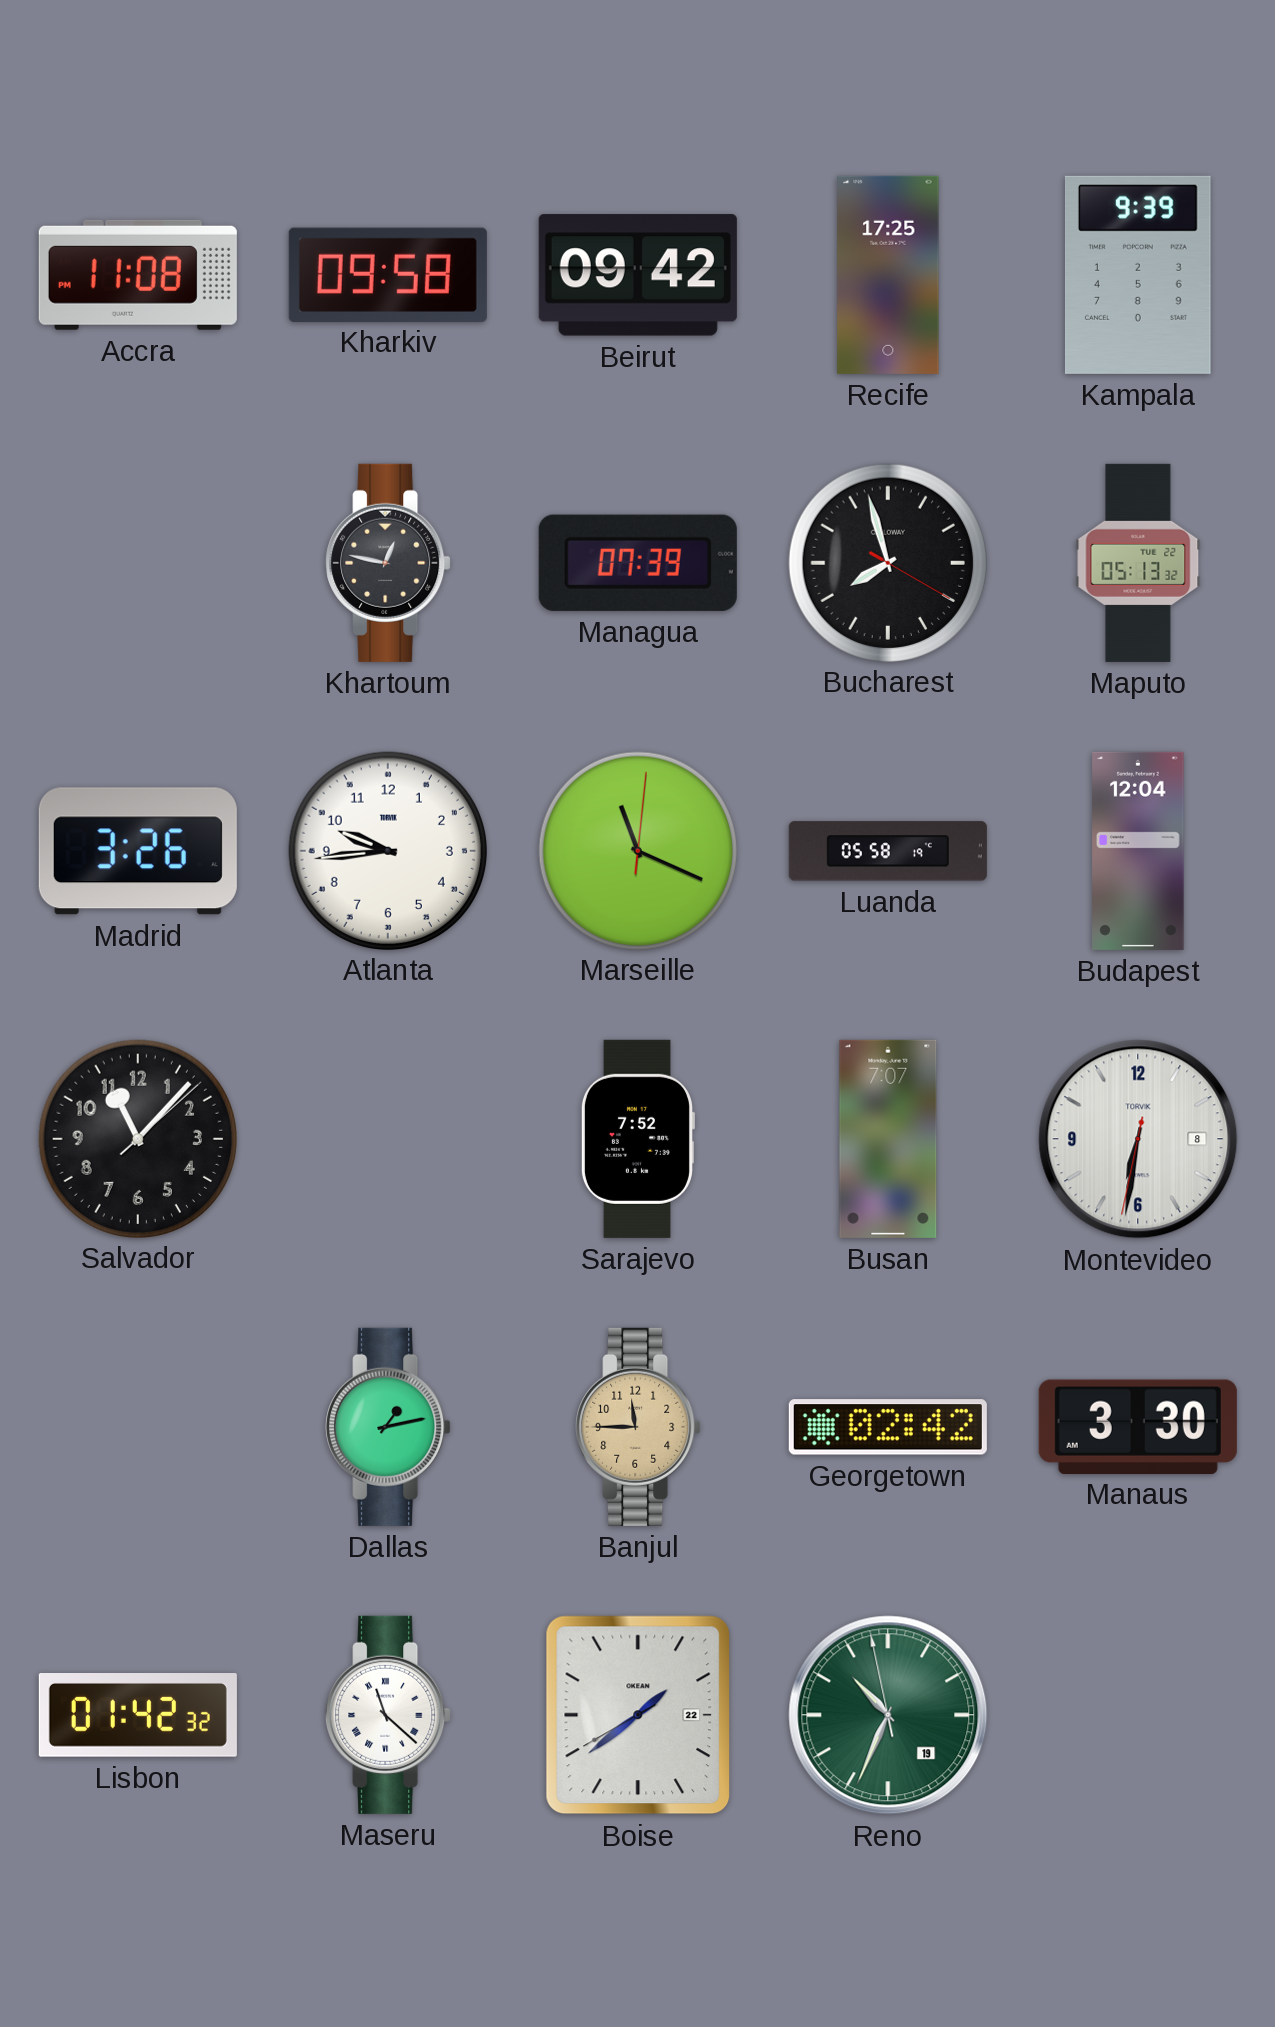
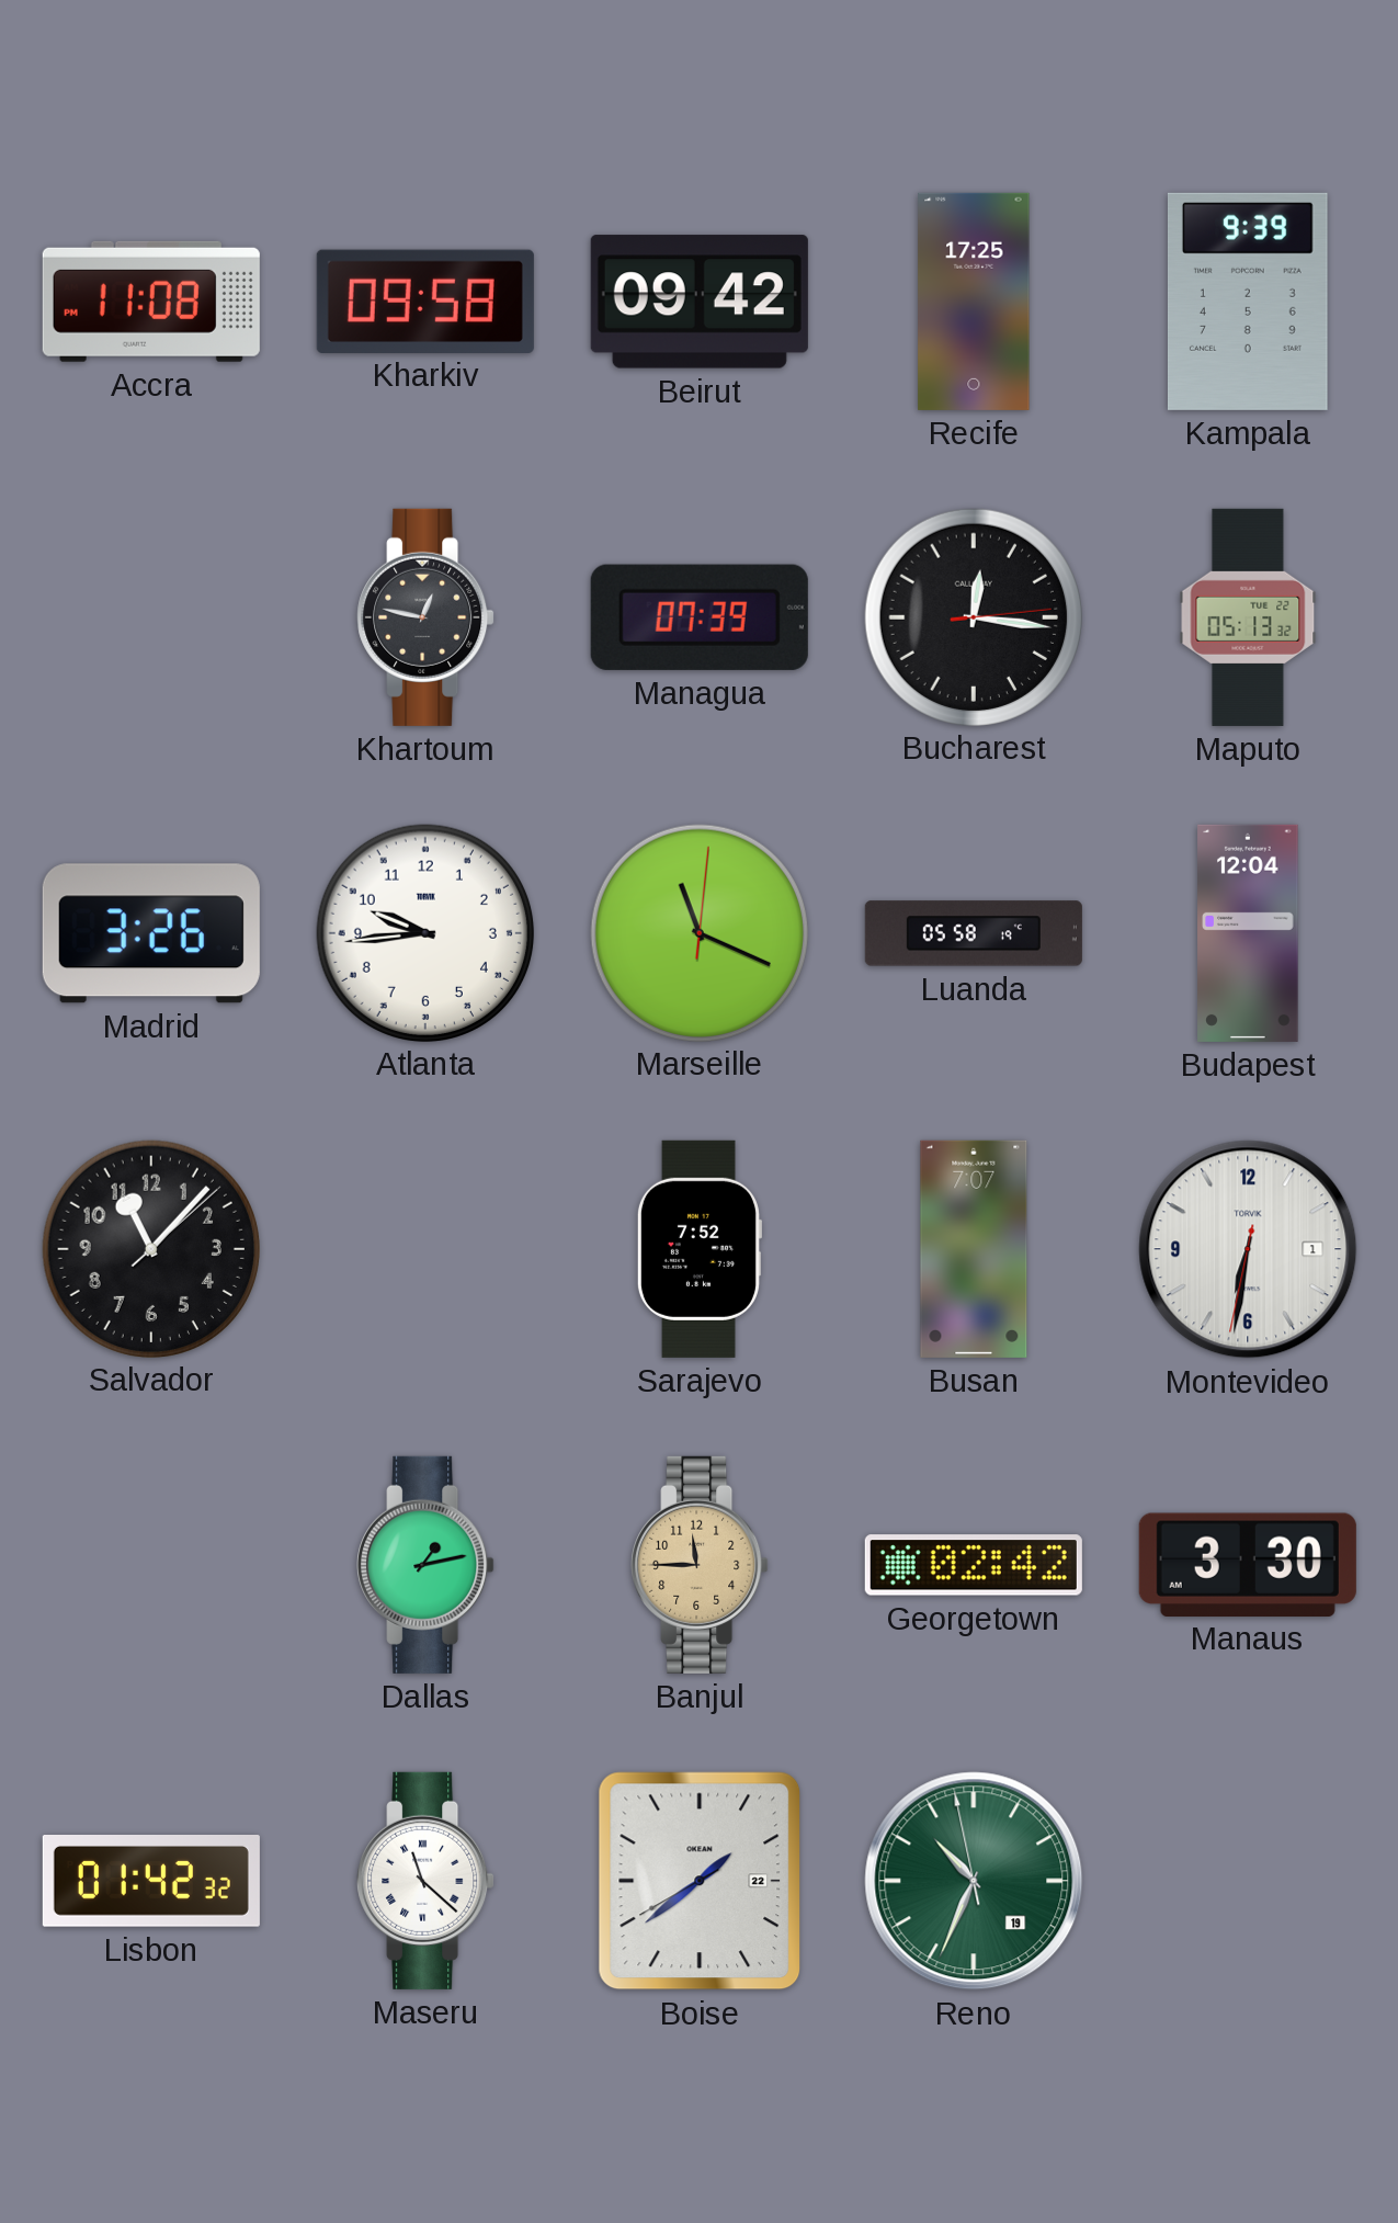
Bucharest: 7:57 -> 12:16
Montevideo date: 8 -> 1
